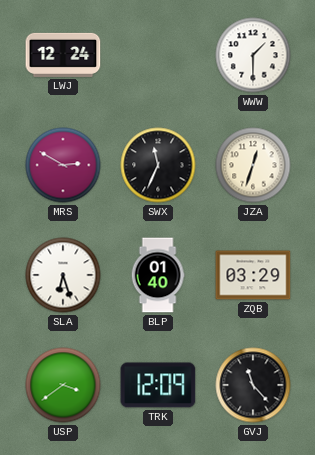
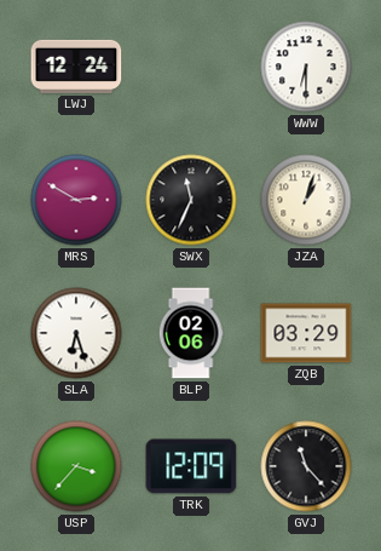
WWW: 1:30 -> 6:30
JZA: 12:33 -> 1:03
BLP: 01:40 -> 02:06
USP: 3:39 -> 3:37
